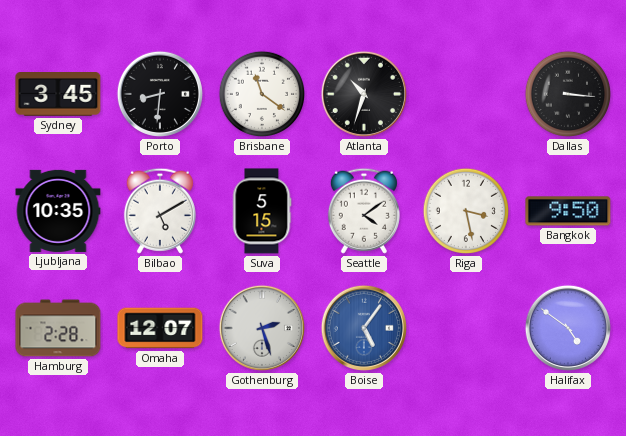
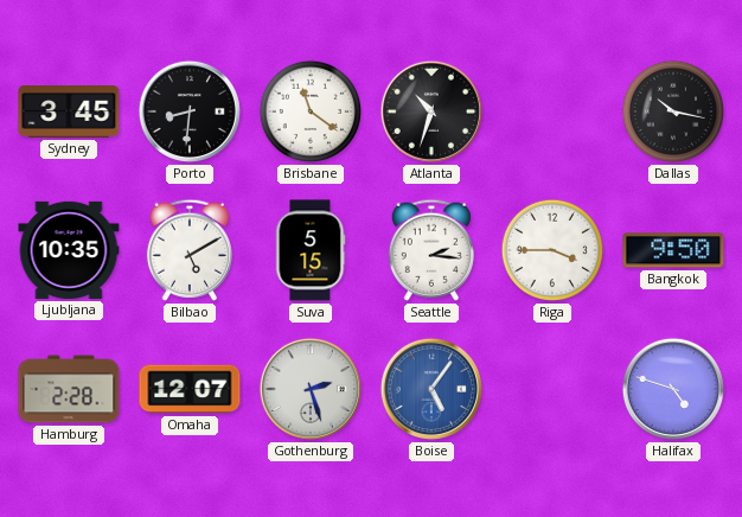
Dallas: 3:16 -> 10:17
Seattle: 4:09 -> 2:16
Riga: 3:28 -> 3:45
Halifax: 4:51 -> 4:48
